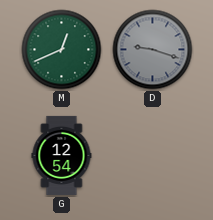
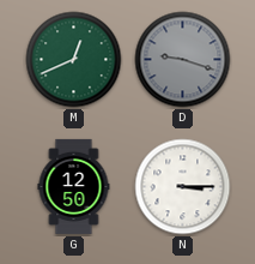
G: 12:54 -> 12:50
N: none -> 3:15
